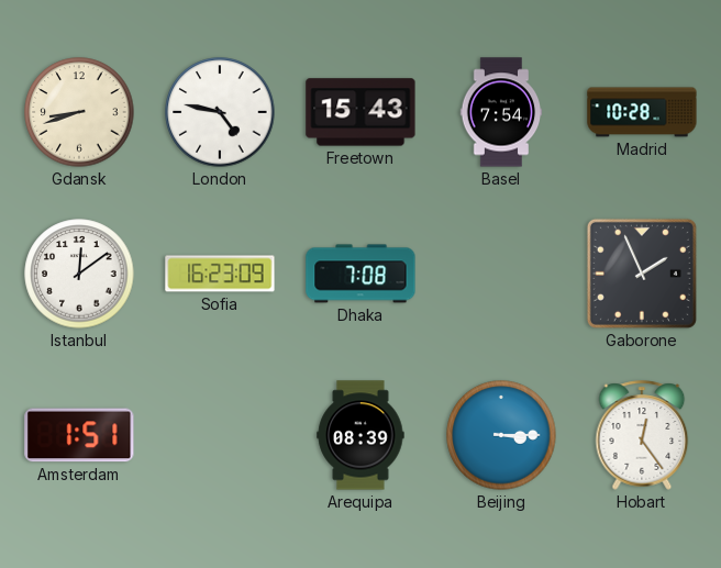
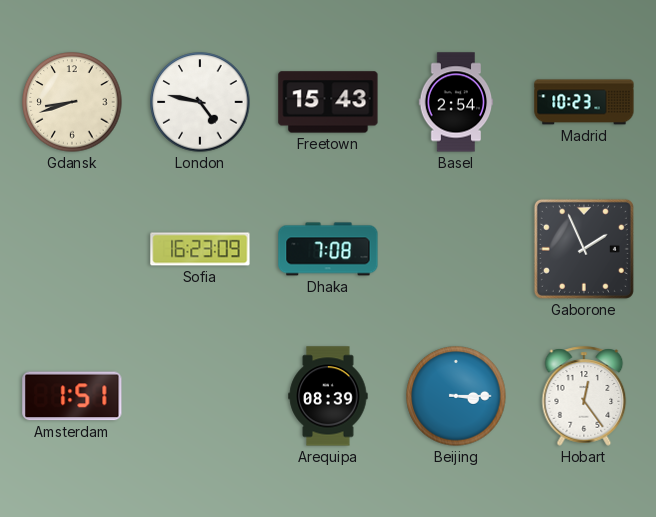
Basel: 7:54 -> 2:54
Madrid: 10:28 -> 10:23
Istanbul: 12:09 -> none
